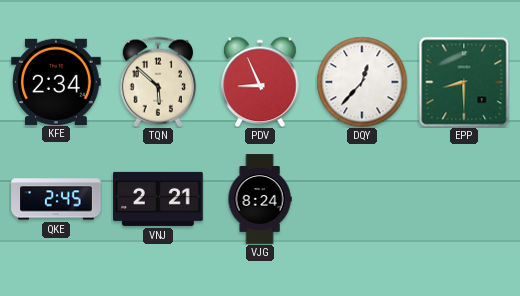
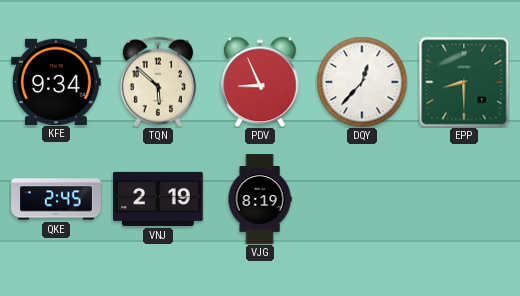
KFE: 2:34 -> 9:34
VNJ: 2:21 -> 2:19
VJG: 8:24 -> 8:19
